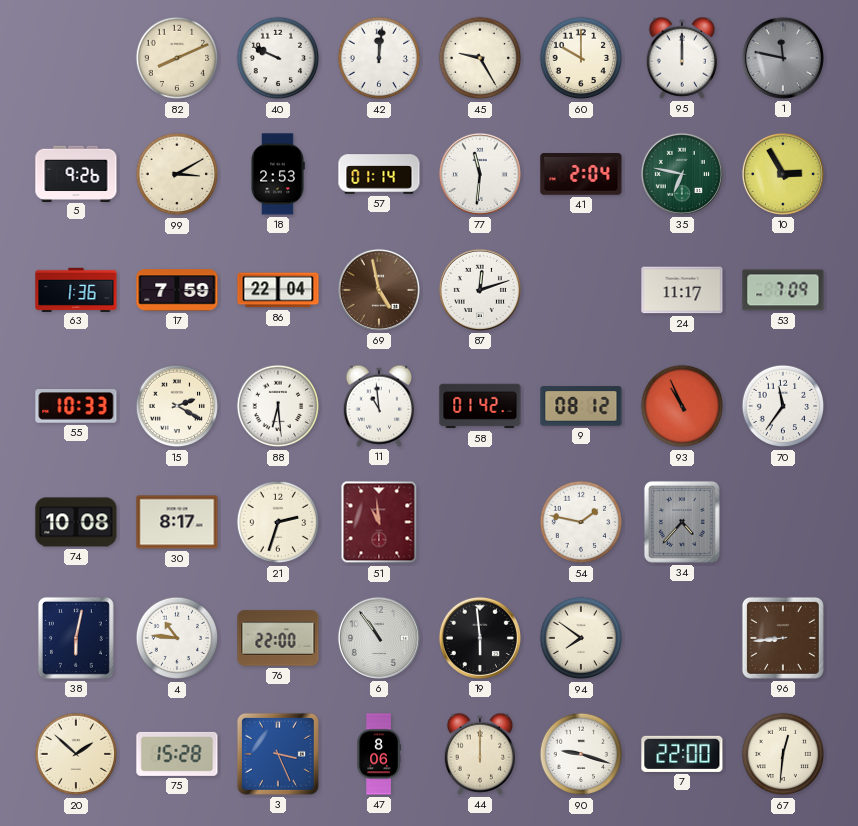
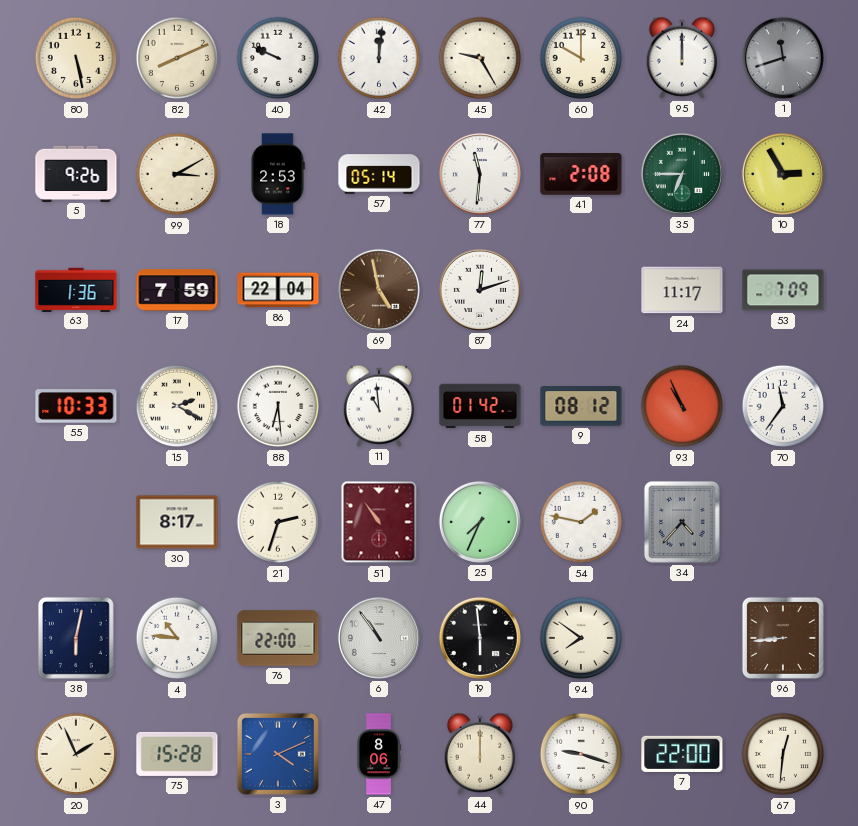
80: none -> 5:28
1: 11:47 -> 11:42
57: 01:14 -> 05:14
41: 2:04 -> 2:08
35: 6:47 -> 6:45
74: 10:08 -> none
51: 10:59 -> 10:54
25: none -> 7:34
20: 1:52 -> 1:56
3: 3:26 -> 4:11
